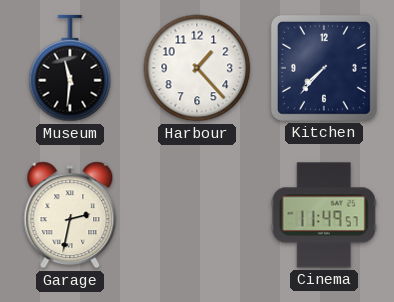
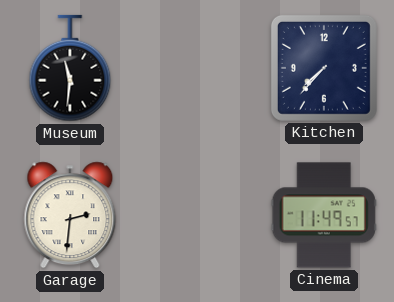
Harbour: 1:23 -> none
Garage: 2:32 -> 2:31
